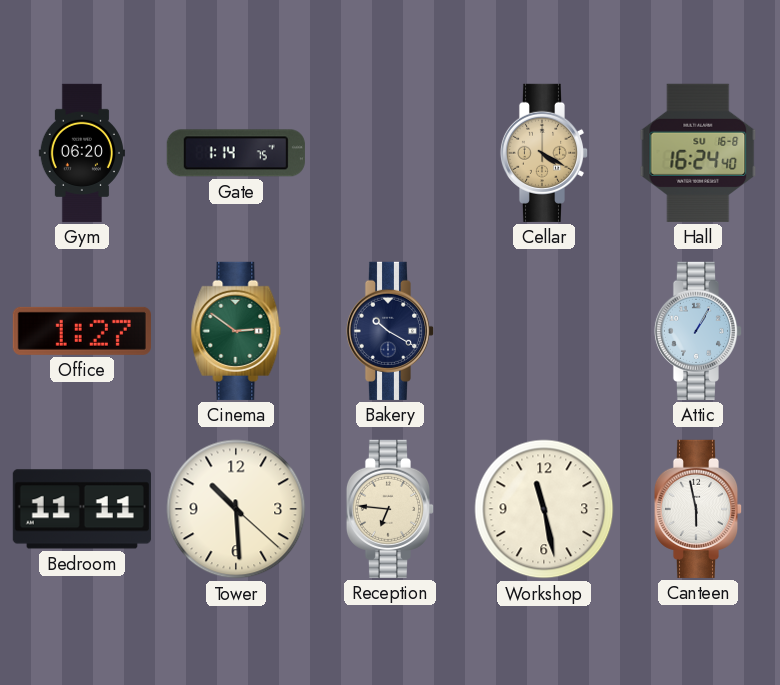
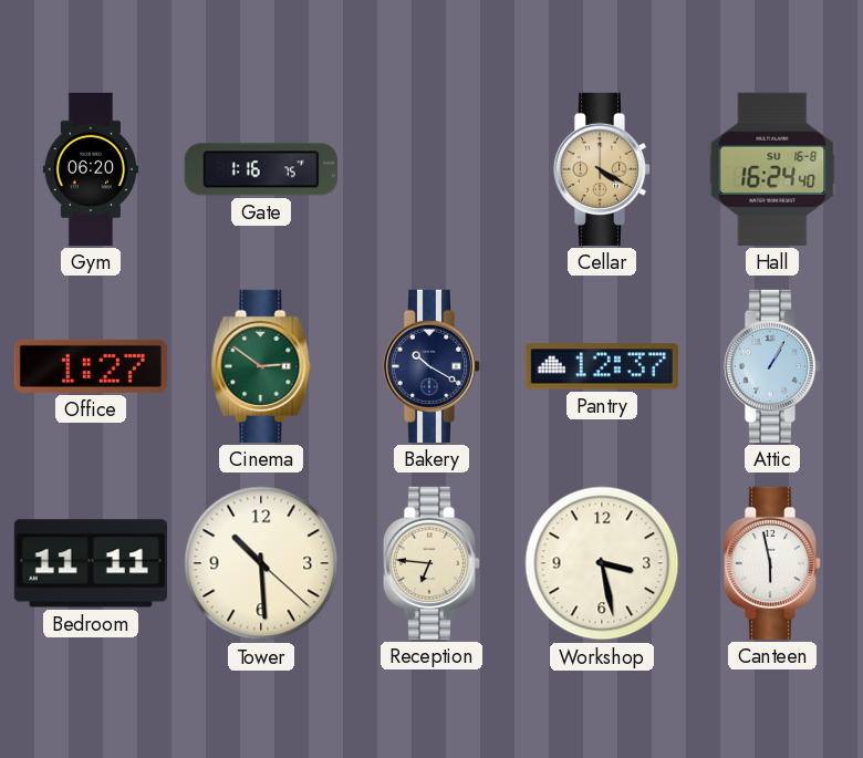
Gate: 1:14 -> 1:16
Pantry: none -> 12:37
Workshop: 11:28 -> 3:28
